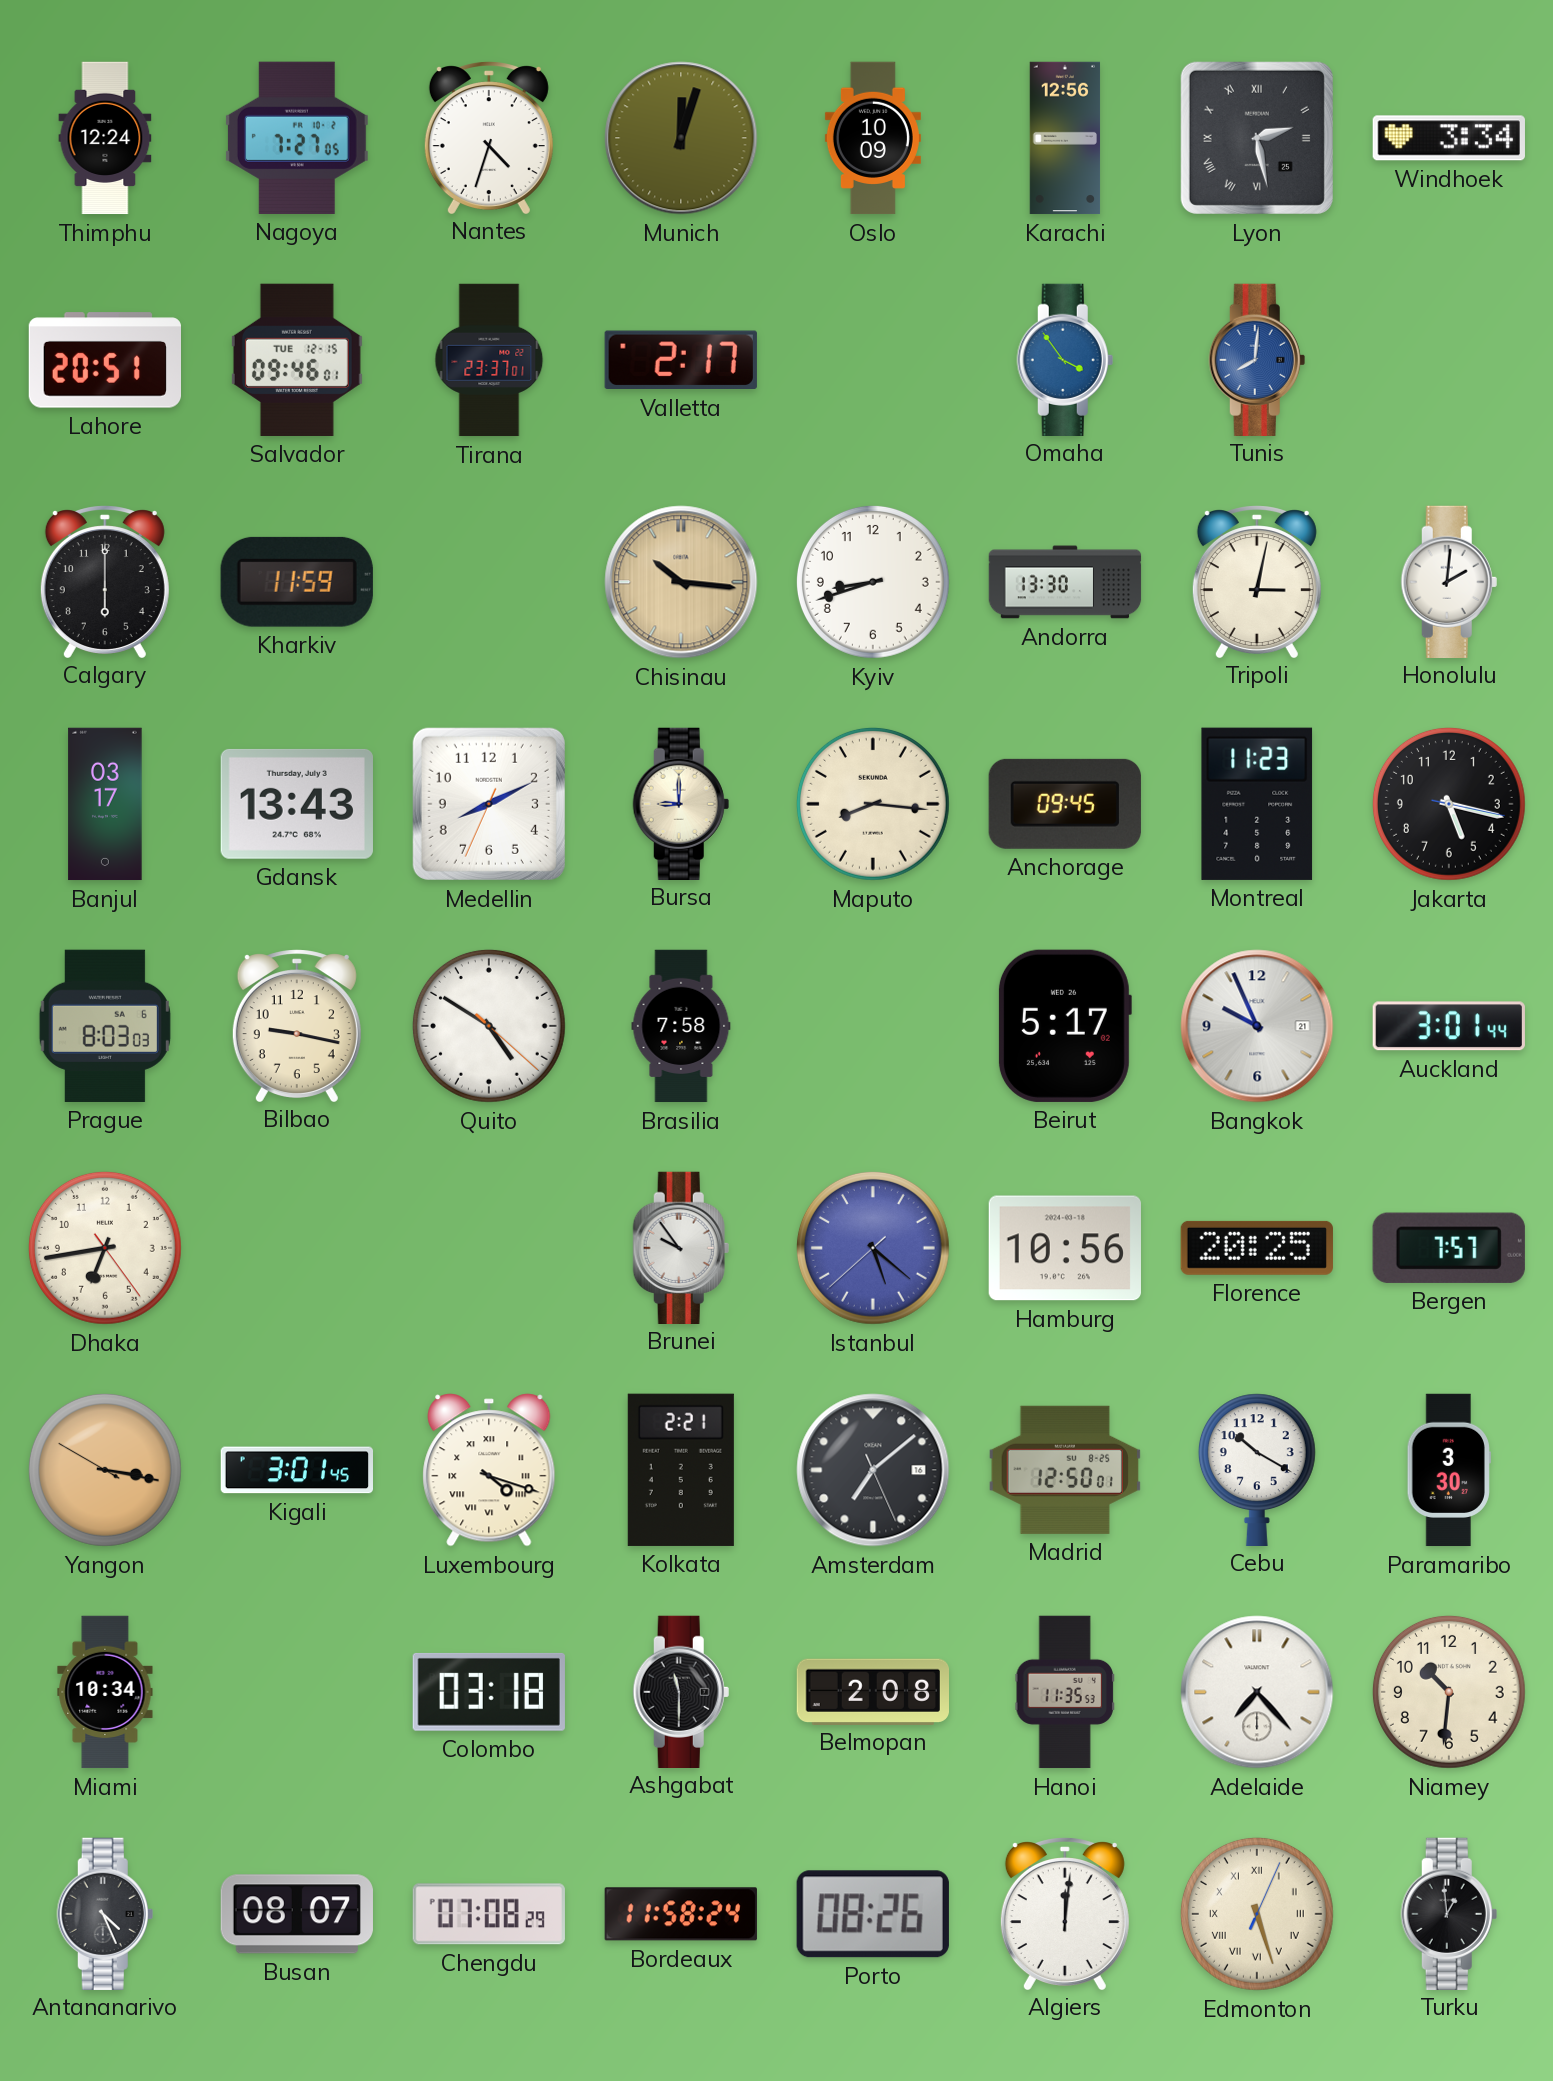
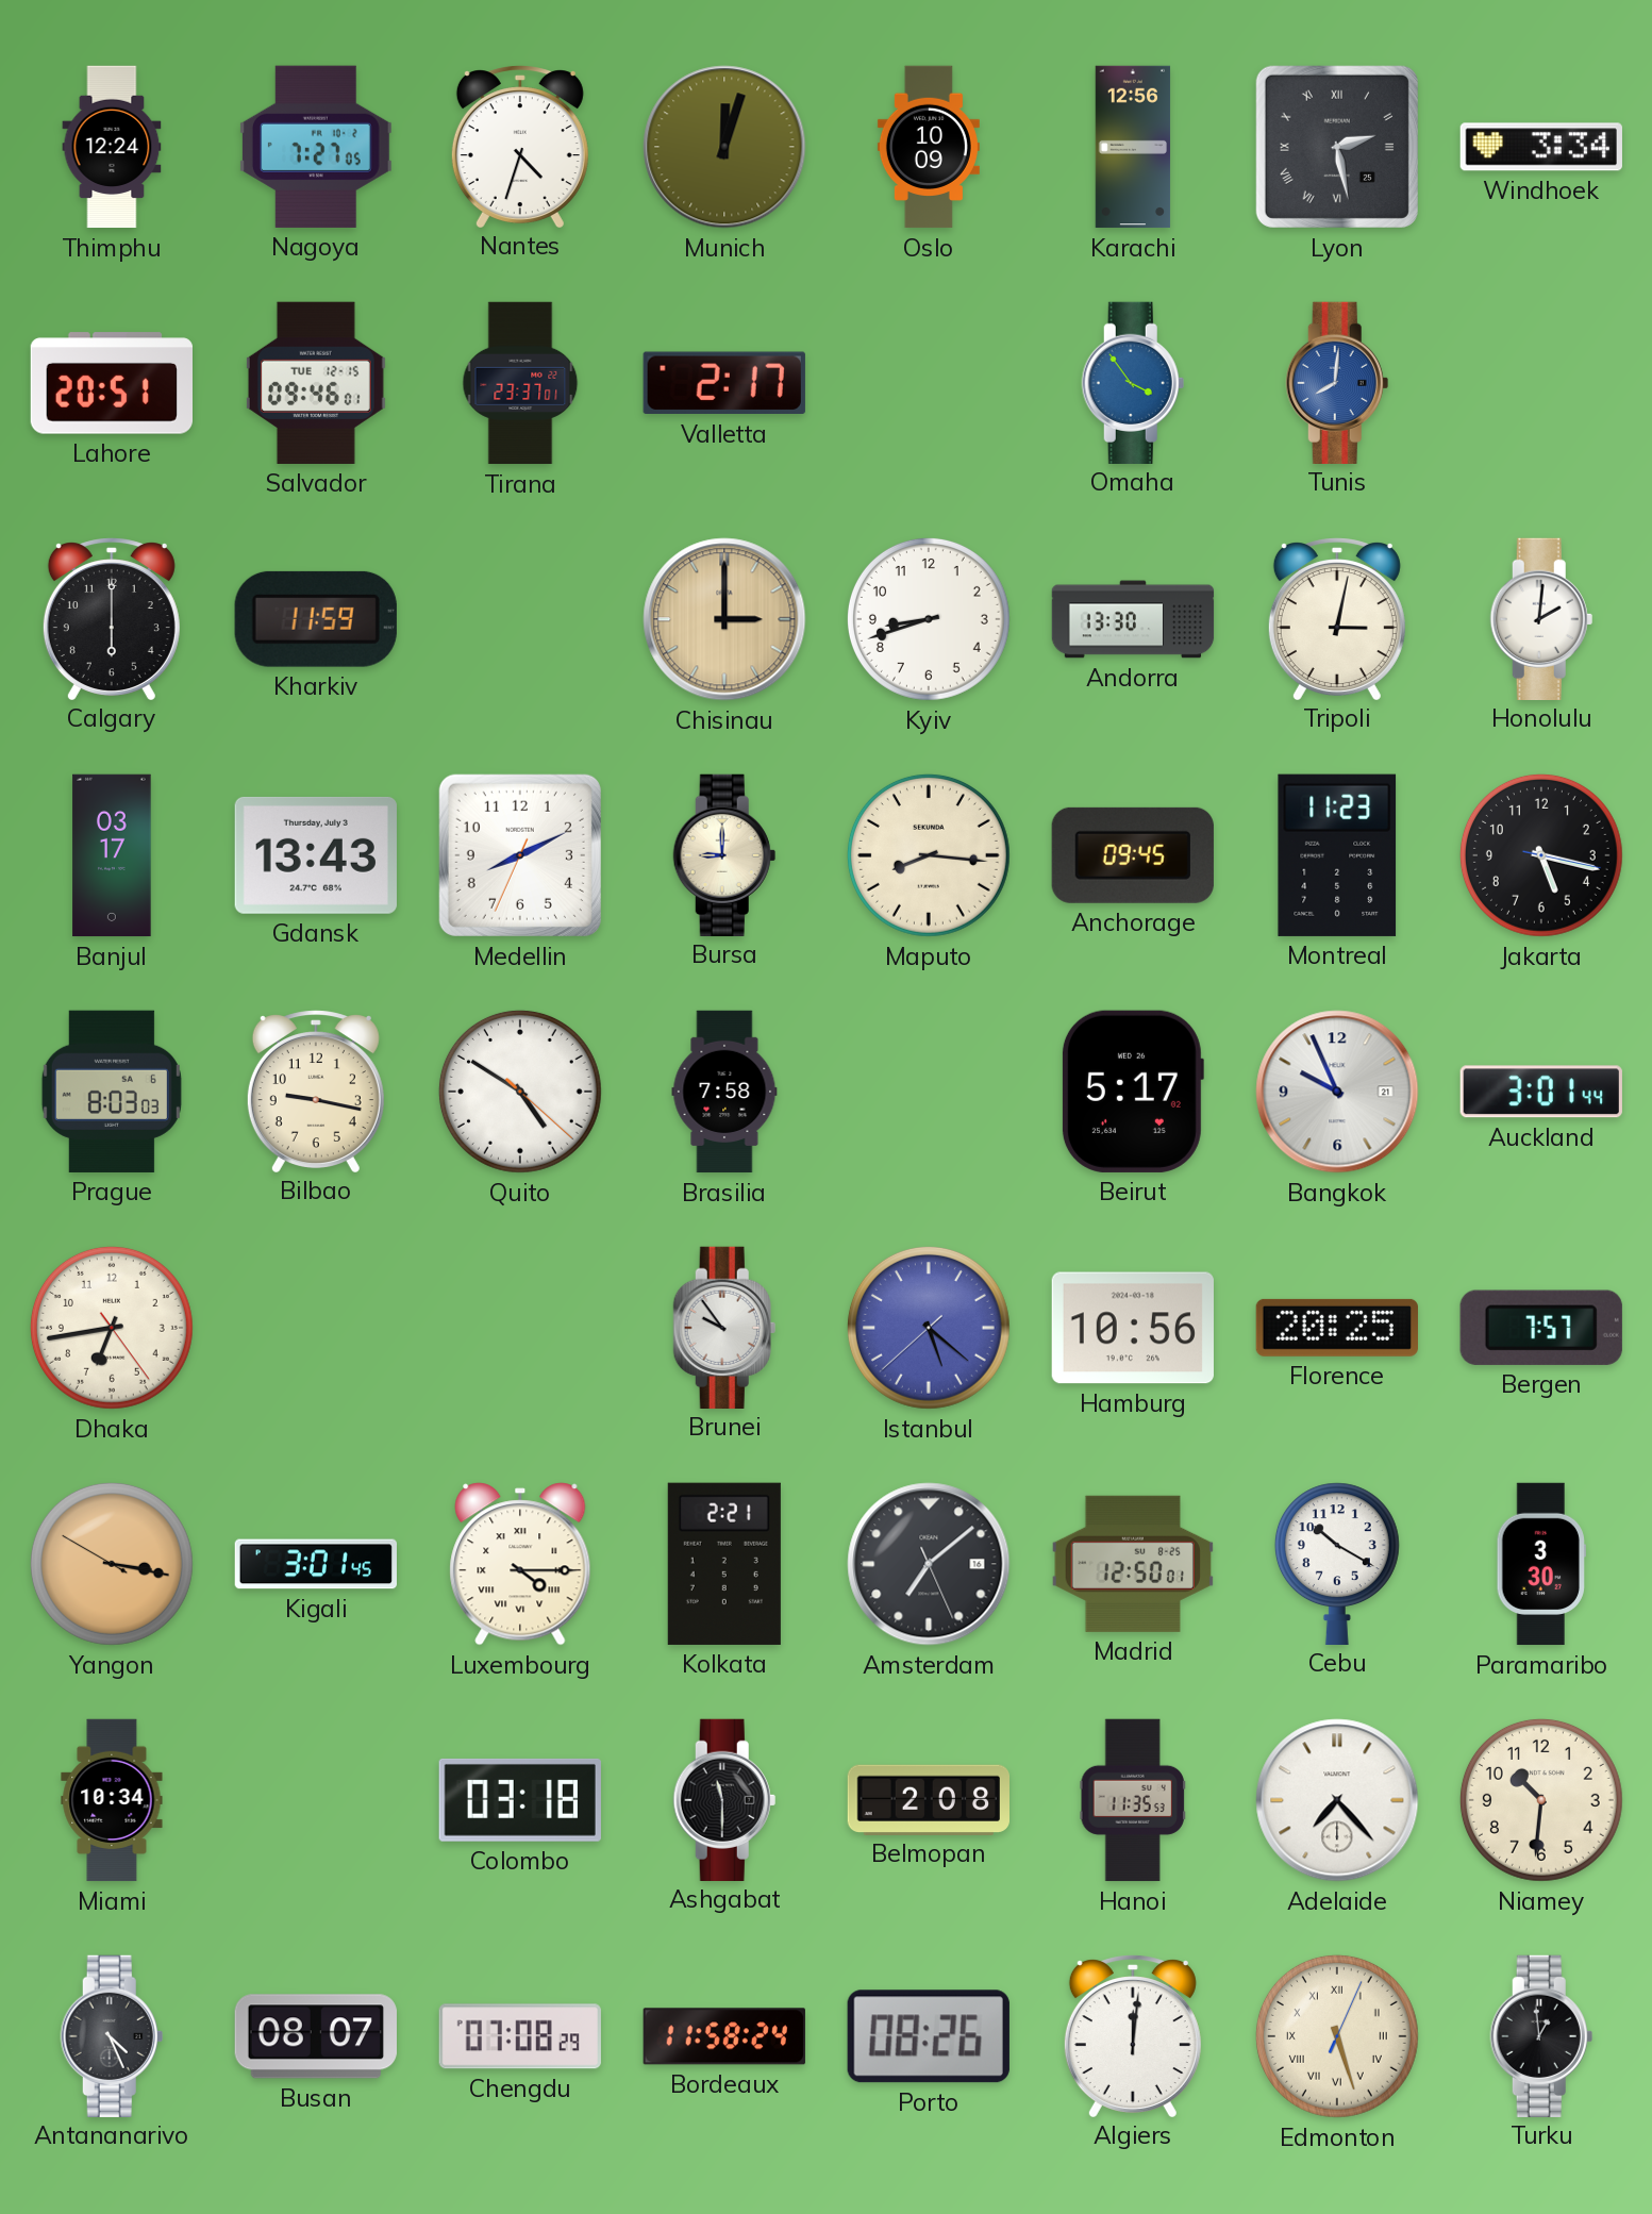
Chisinau: 10:16 -> 3:00
Luxembourg: 4:18 -> 4:15
